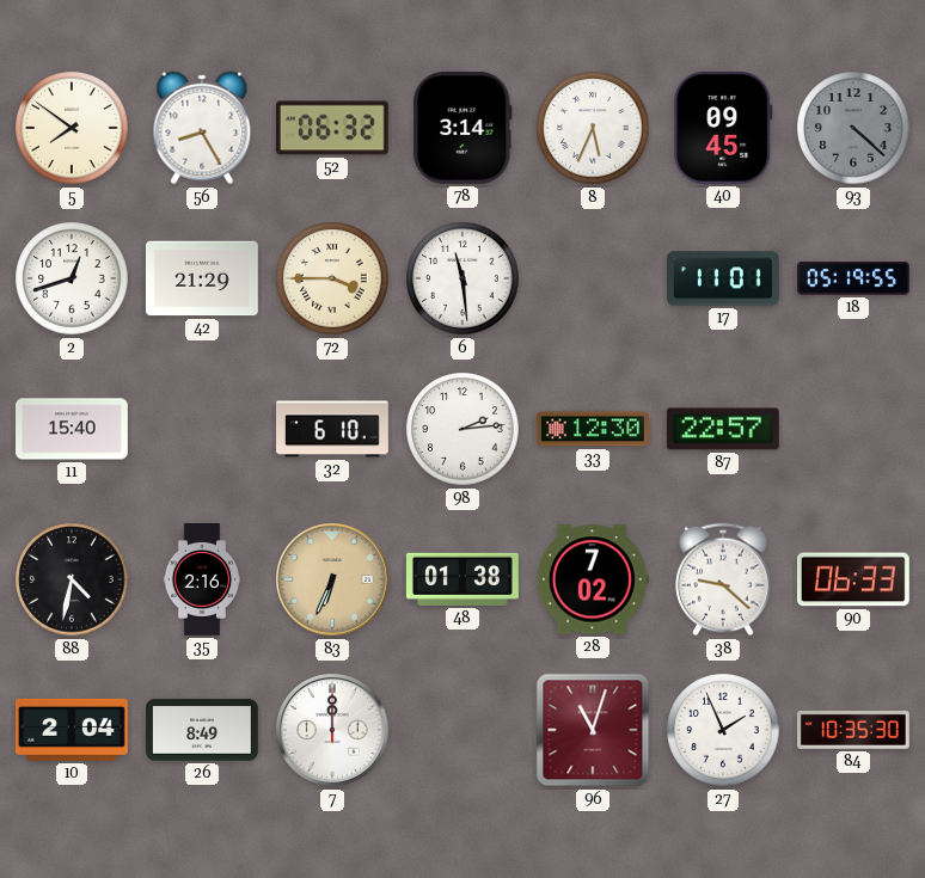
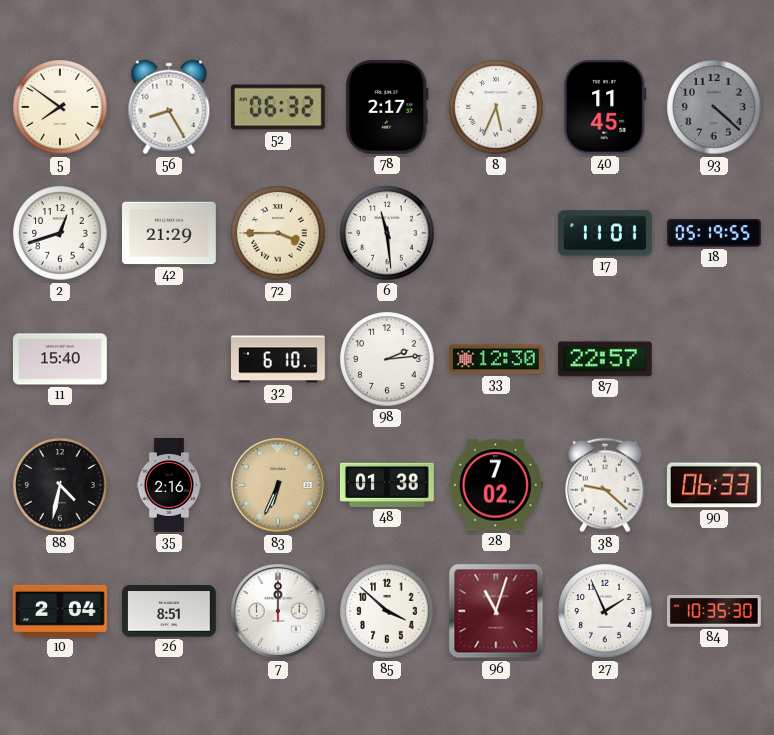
78: 3:14 -> 2:17
40: 09:45 -> 11:45
26: 8:49 -> 8:51
85: none -> 3:52
